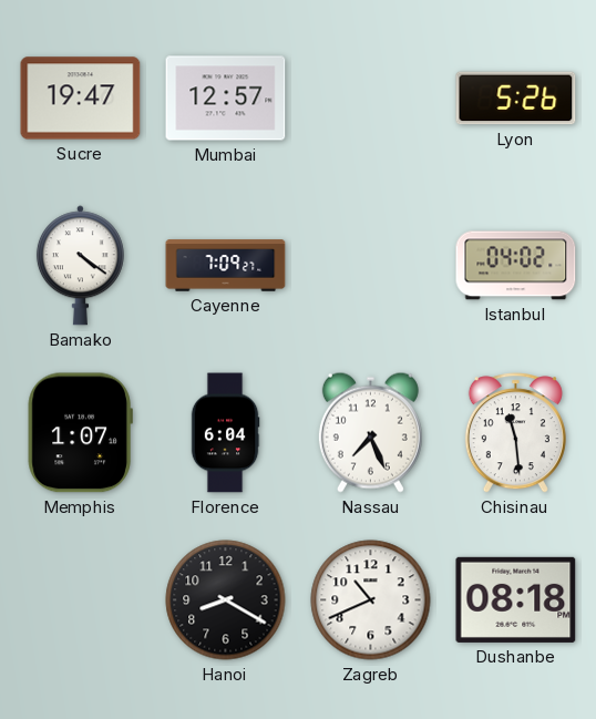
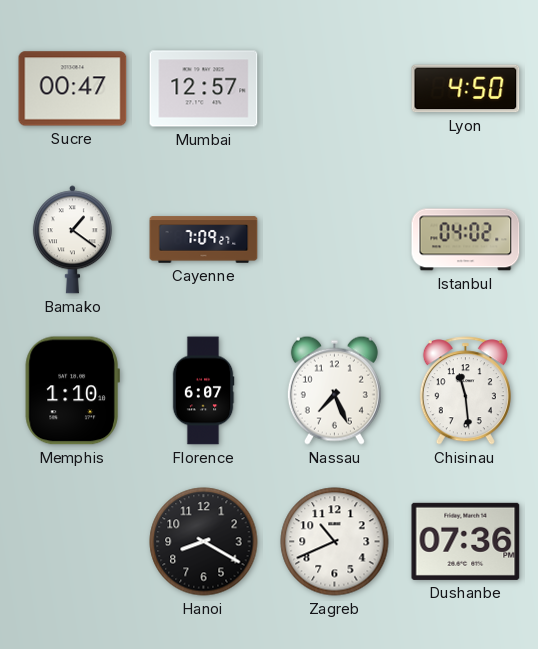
Sucre: 19:47 -> 00:47
Lyon: 5:26 -> 4:50
Bamako: 4:21 -> 1:21
Memphis: 1:07 -> 1:10
Florence: 6:04 -> 6:07
Dushanbe: 08:18 -> 07:36
